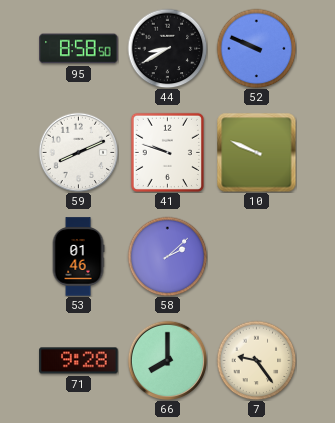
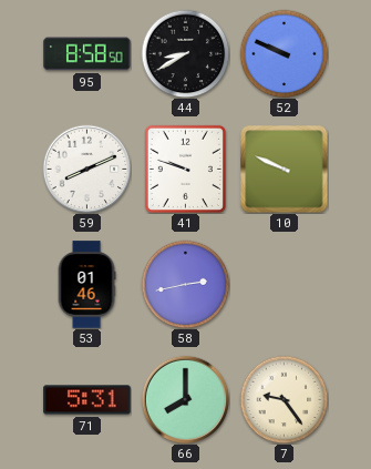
58: 2:08 -> 2:43
71: 9:28 -> 5:31
